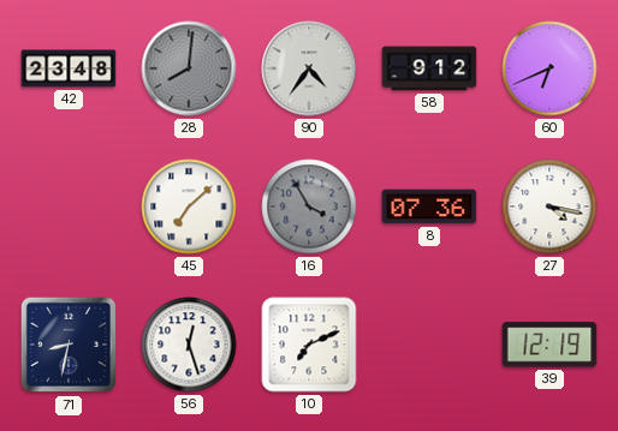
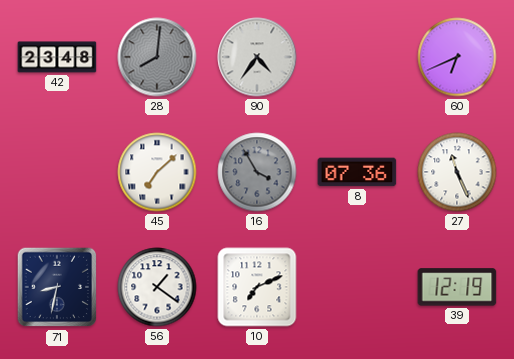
58: 9:12 -> none
27: 4:17 -> 11:26
56: 12:27 -> 1:21
